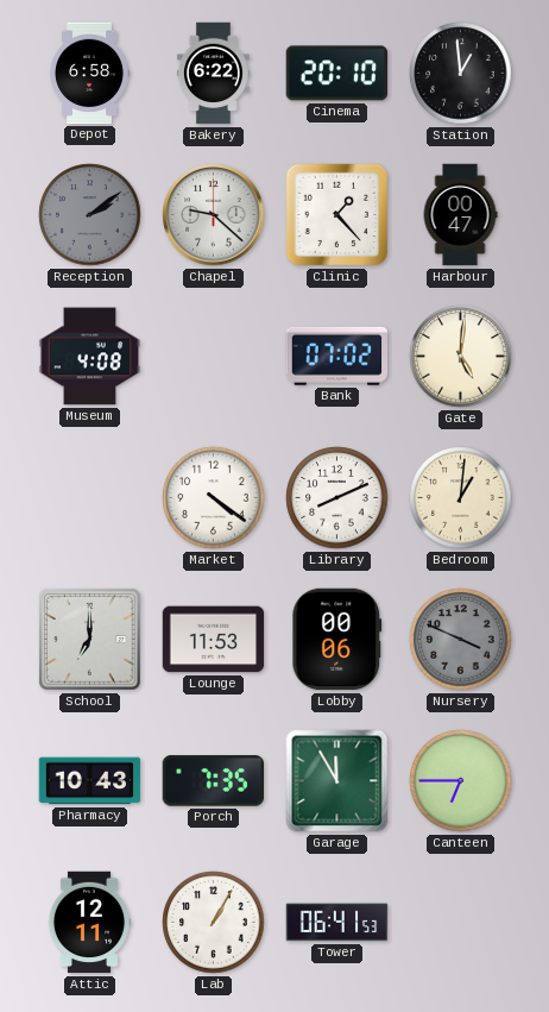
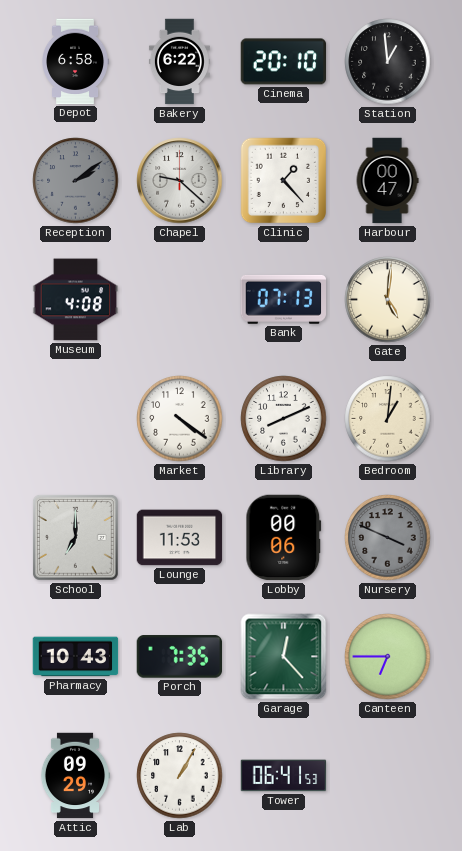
Bank: 07:02 -> 07:13
Garage: 11:55 -> 12:23
Attic: 12:11 -> 09:29
